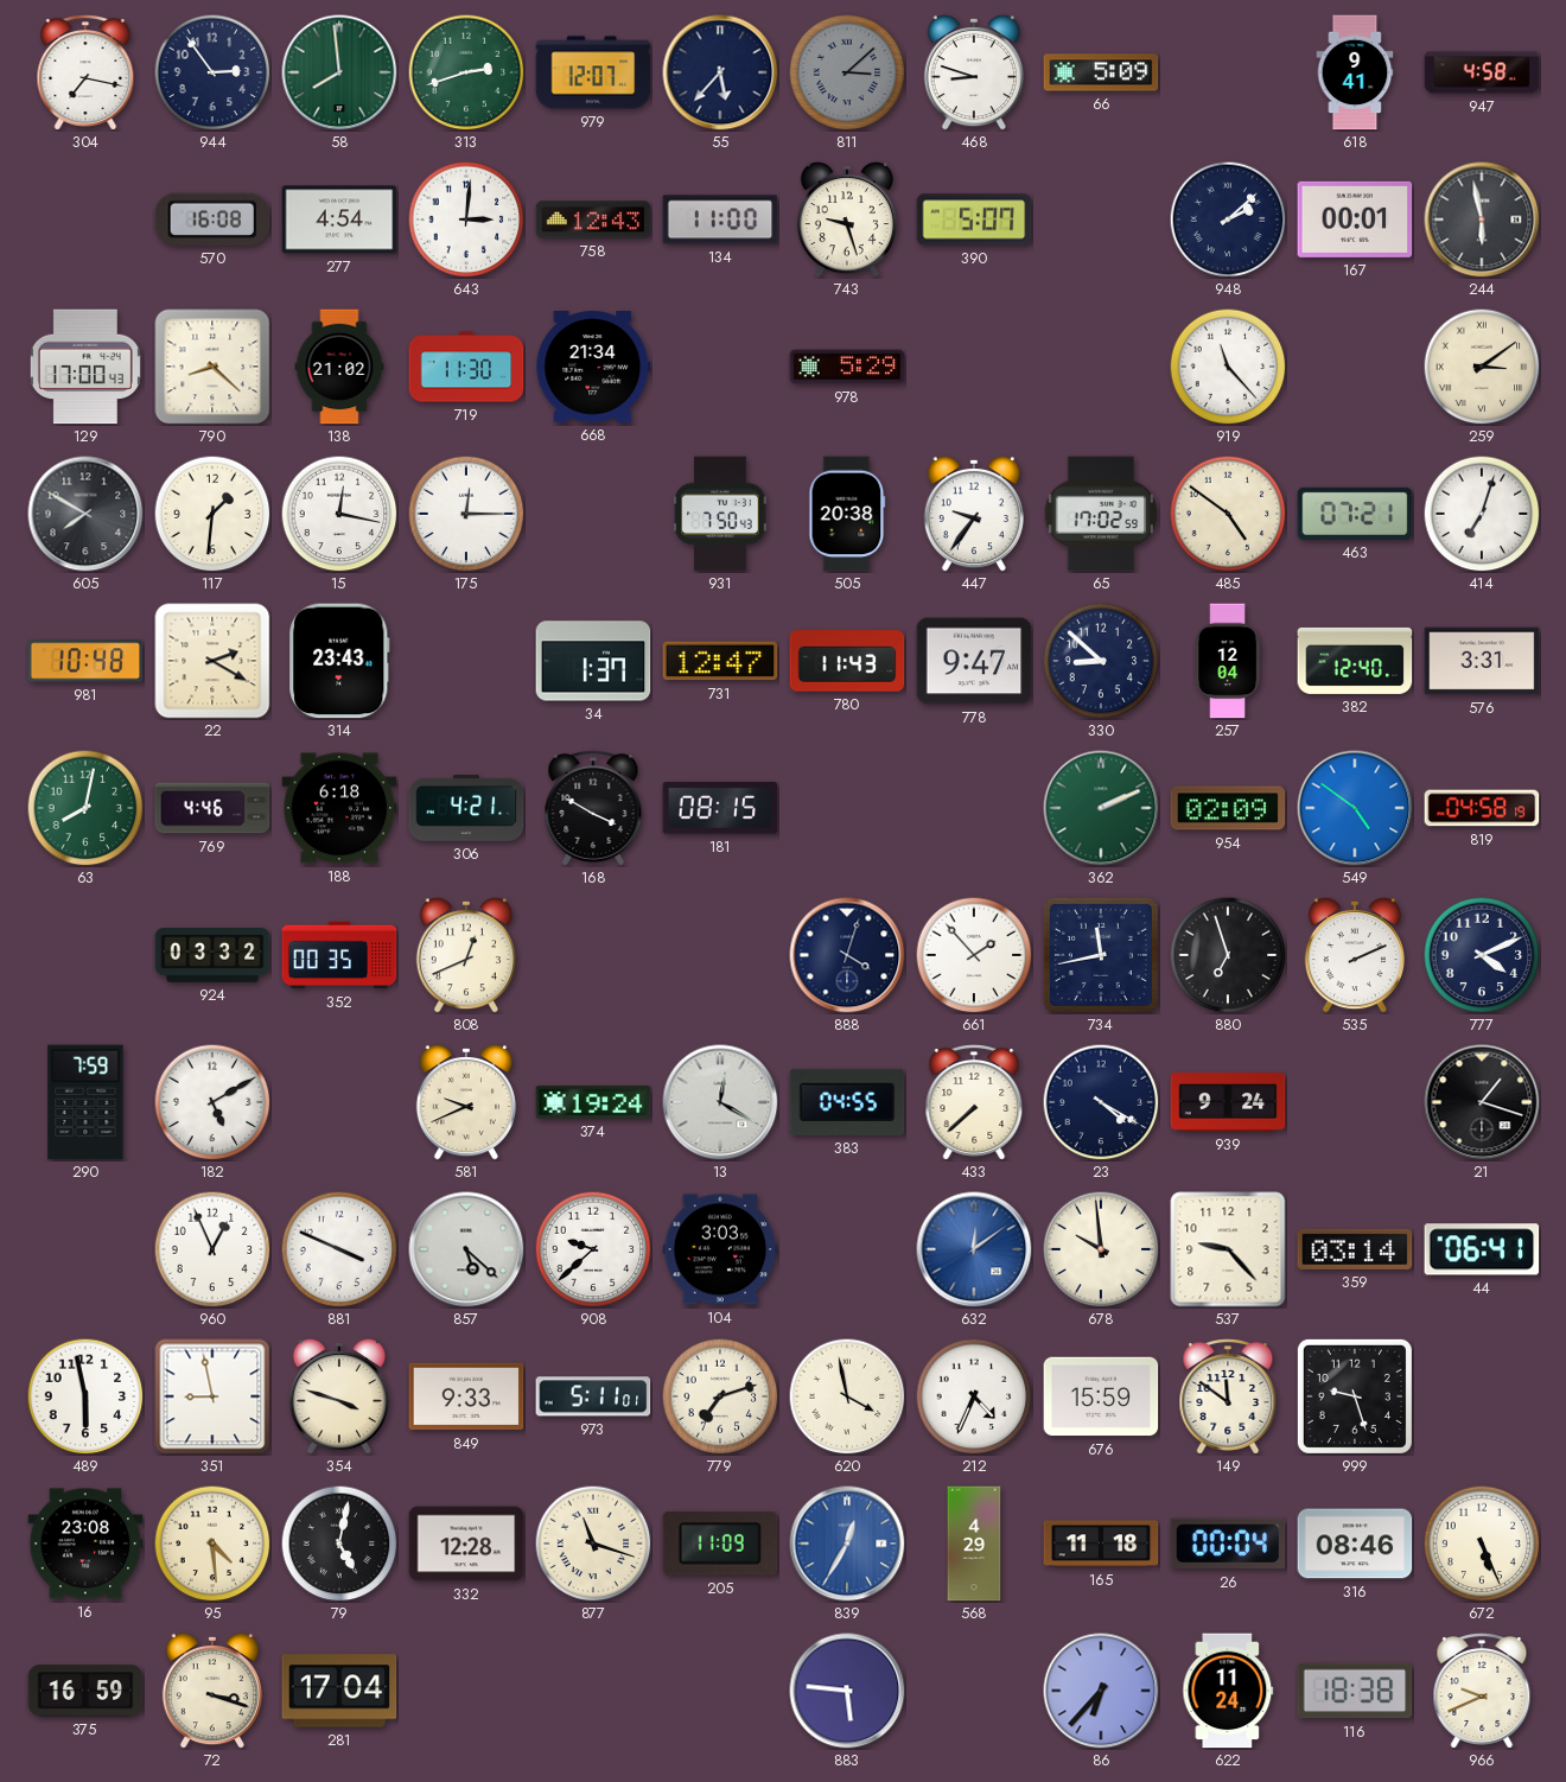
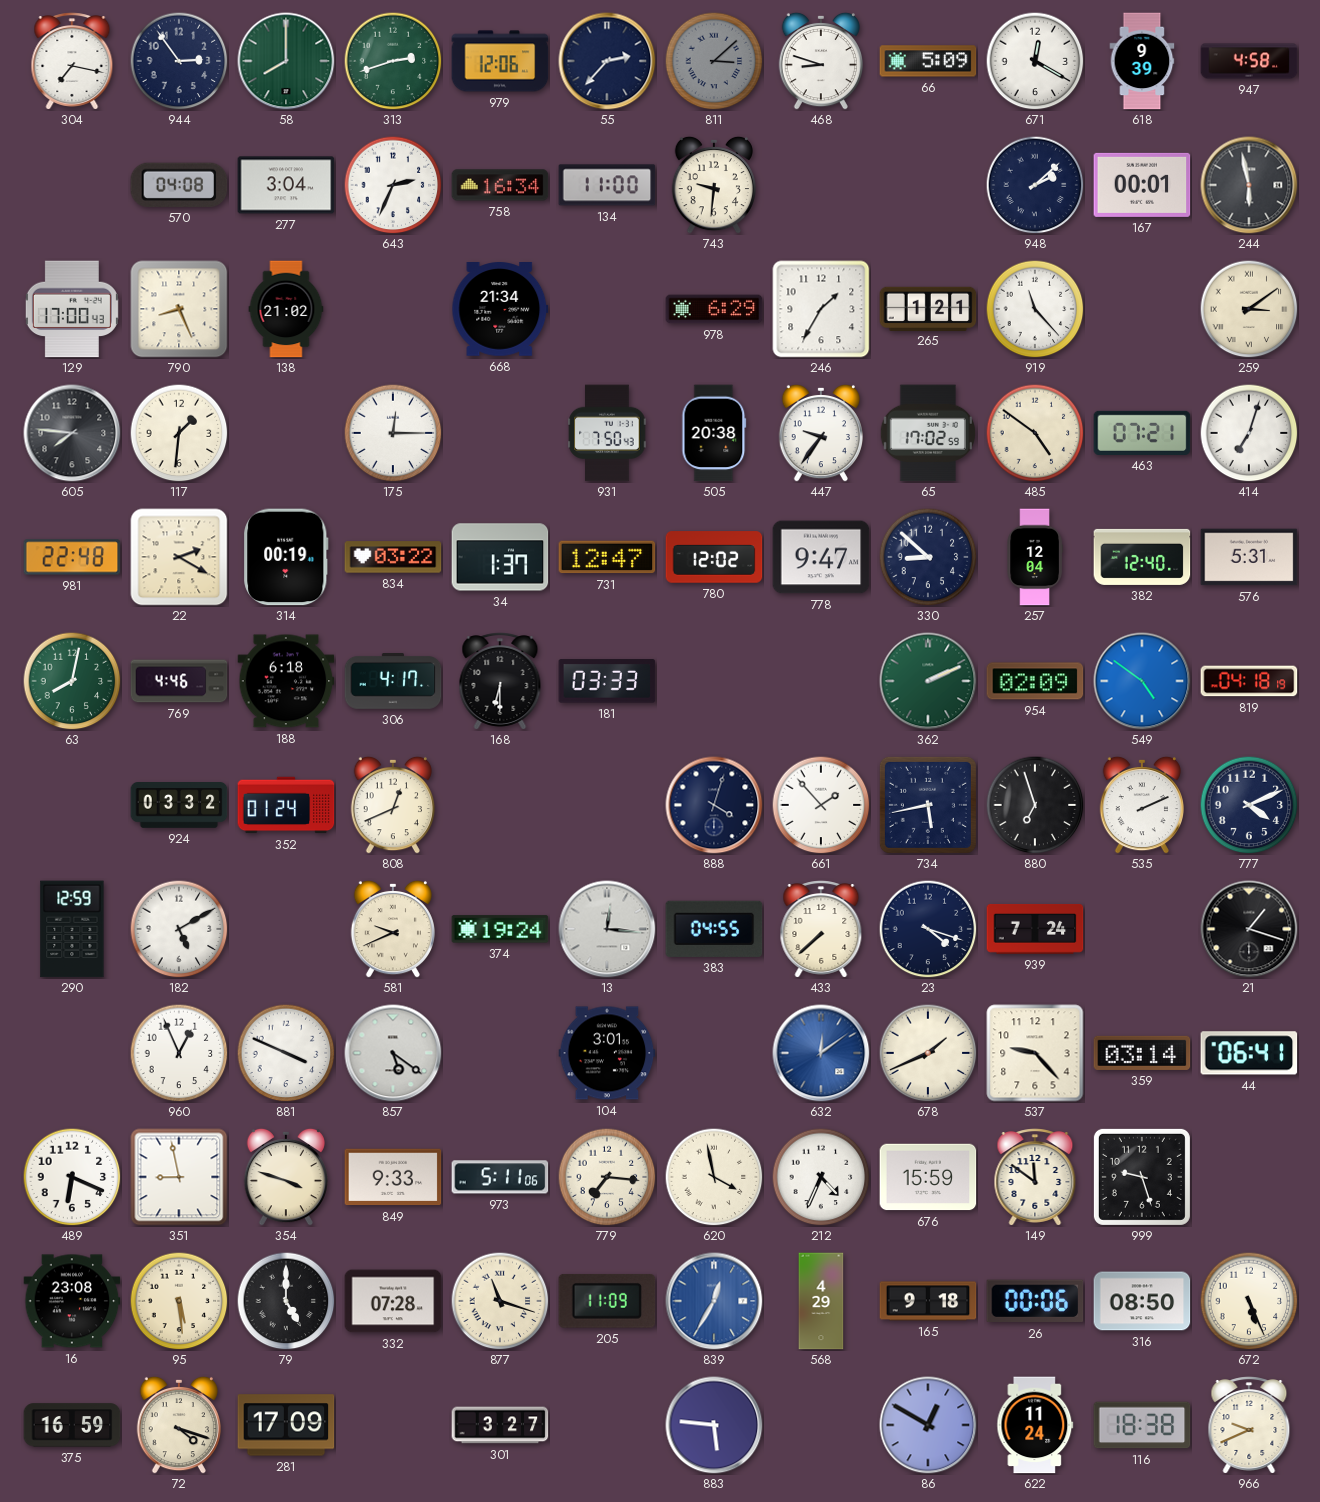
58: 7:59 -> 8:00
979: 12:07 -> 12:06
55: 5:37 -> 2:37
671: none -> 12:20
618: 9:41 -> 9:39
570: 16:08 -> 04:08
277: 4:54 -> 3:04
643: 3:01 -> 2:34
758: 12:43 -> 16:34
743: 9:27 -> 9:31
390: 5:07 -> none
790: 8:22 -> 8:26
719: 11:30 -> none
978: 5:29 -> 6:29
246: none -> 1:35
265: none -> 1:21
605: 7:50 -> 7:46
15: 12:17 -> none
981: 10:48 -> 22:48
314: 23:43 -> 00:19
834: none -> 03:22
780: 11:43 -> 12:02
576: 3:31 -> 5:31
306: 4:21 -> 4:17
168: 3:50 -> 6:30
181: 08:15 -> 03:33
819: 04:58 -> 04:18
352: 00:35 -> 01:24
734: 11:43 -> 5:43
290: 7:59 -> 12:59
13: 12:20 -> 12:16
23: 4:20 -> 4:18
939: 9:24 -> 7:24
857: 5:22 -> 5:21
908: 9:38 -> none
104: 3:03 -> 3:01
678: 9:59 -> 1:41
489: 5:58 -> 6:19
973: 5:11:01 -> 5:11:06
779: 7:12 -> 7:16
95: 4:29 -> 5:29
79: 5:02 -> 5:00
332: 12:28 -> 07:28
165: 11:18 -> 9:18
26: 00:04 -> 00:06
316: 08:46 -> 08:50
72: 3:18 -> 4:18
281: 17:04 -> 17:09
301: none -> 3:27
86: 6:37 -> 12:50
